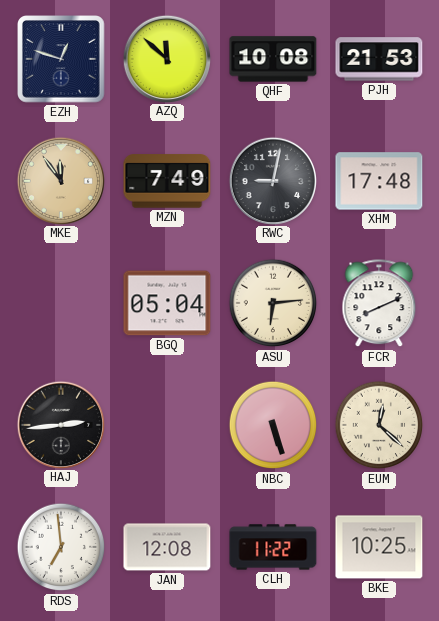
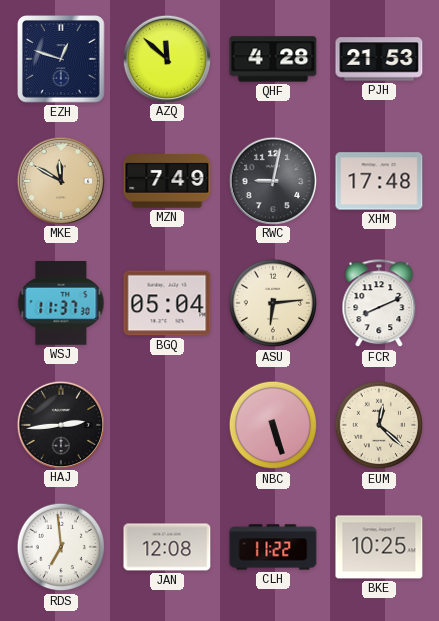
QHF: 10:08 -> 4:28
MKE: 11:54 -> 11:50
WSJ: none -> 11:37
